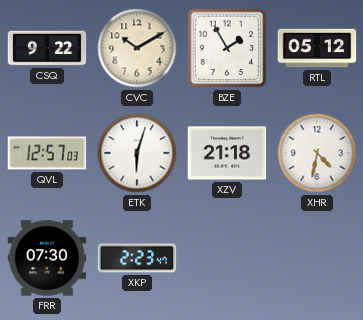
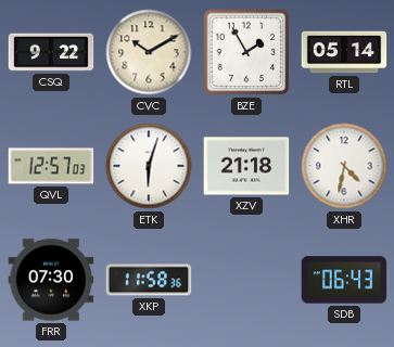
RTL: 05:12 -> 05:14
XKP: 2:23 -> 11:58
SDB: none -> 06:43
